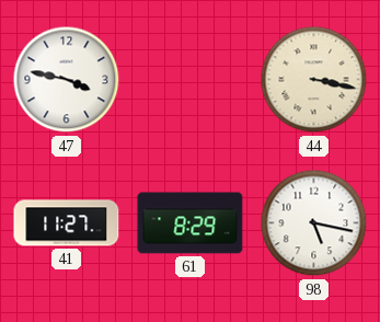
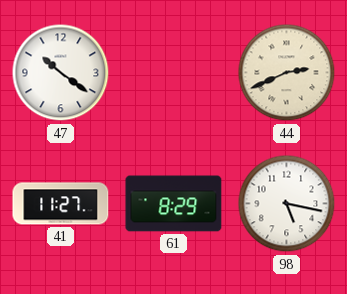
47: 3:47 -> 10:21
44: 3:17 -> 2:41
